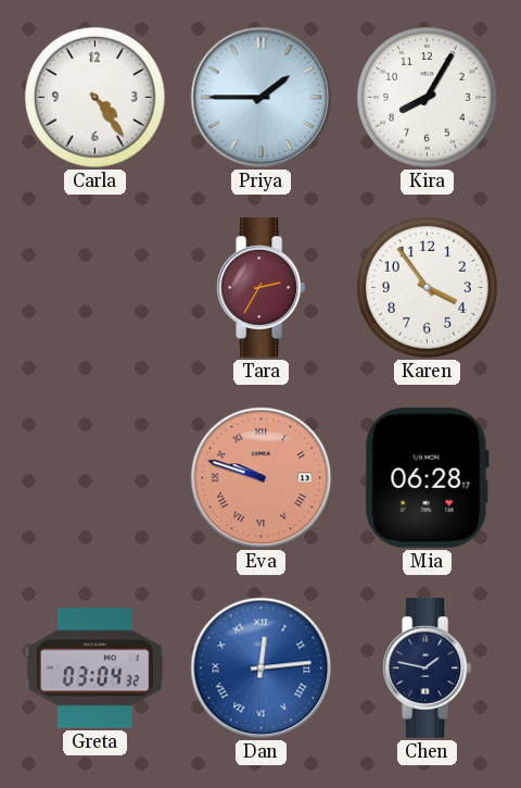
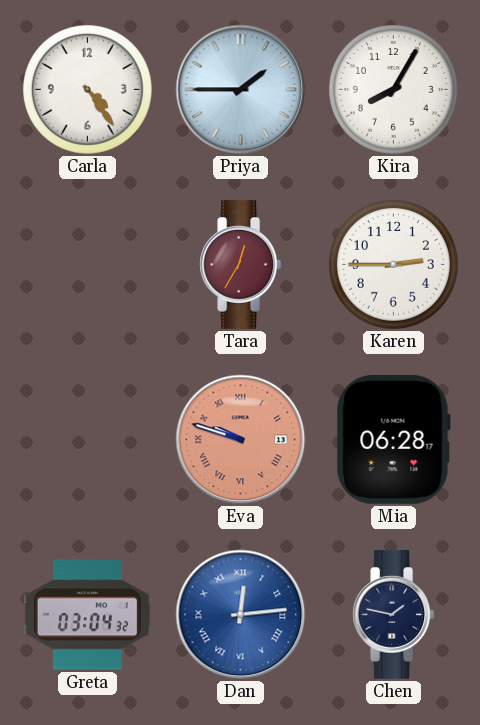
Tara: 2:35 -> 12:35
Karen: 3:54 -> 2:45
